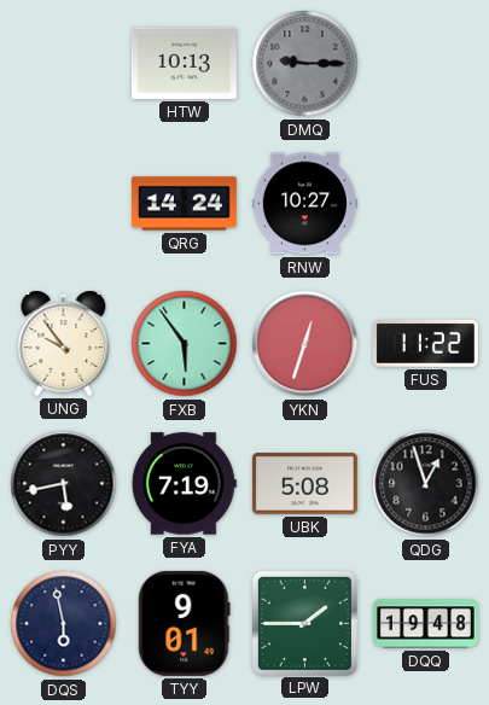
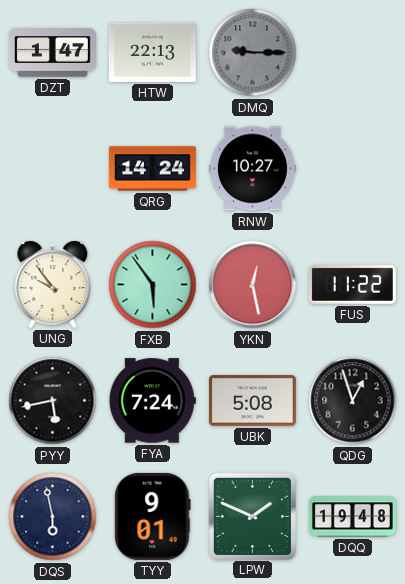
DZT: none -> 1:47
HTW: 10:13 -> 22:13
YKN: 12:33 -> 12:28
FYA: 7:19 -> 7:24
LPW: 1:45 -> 1:49
